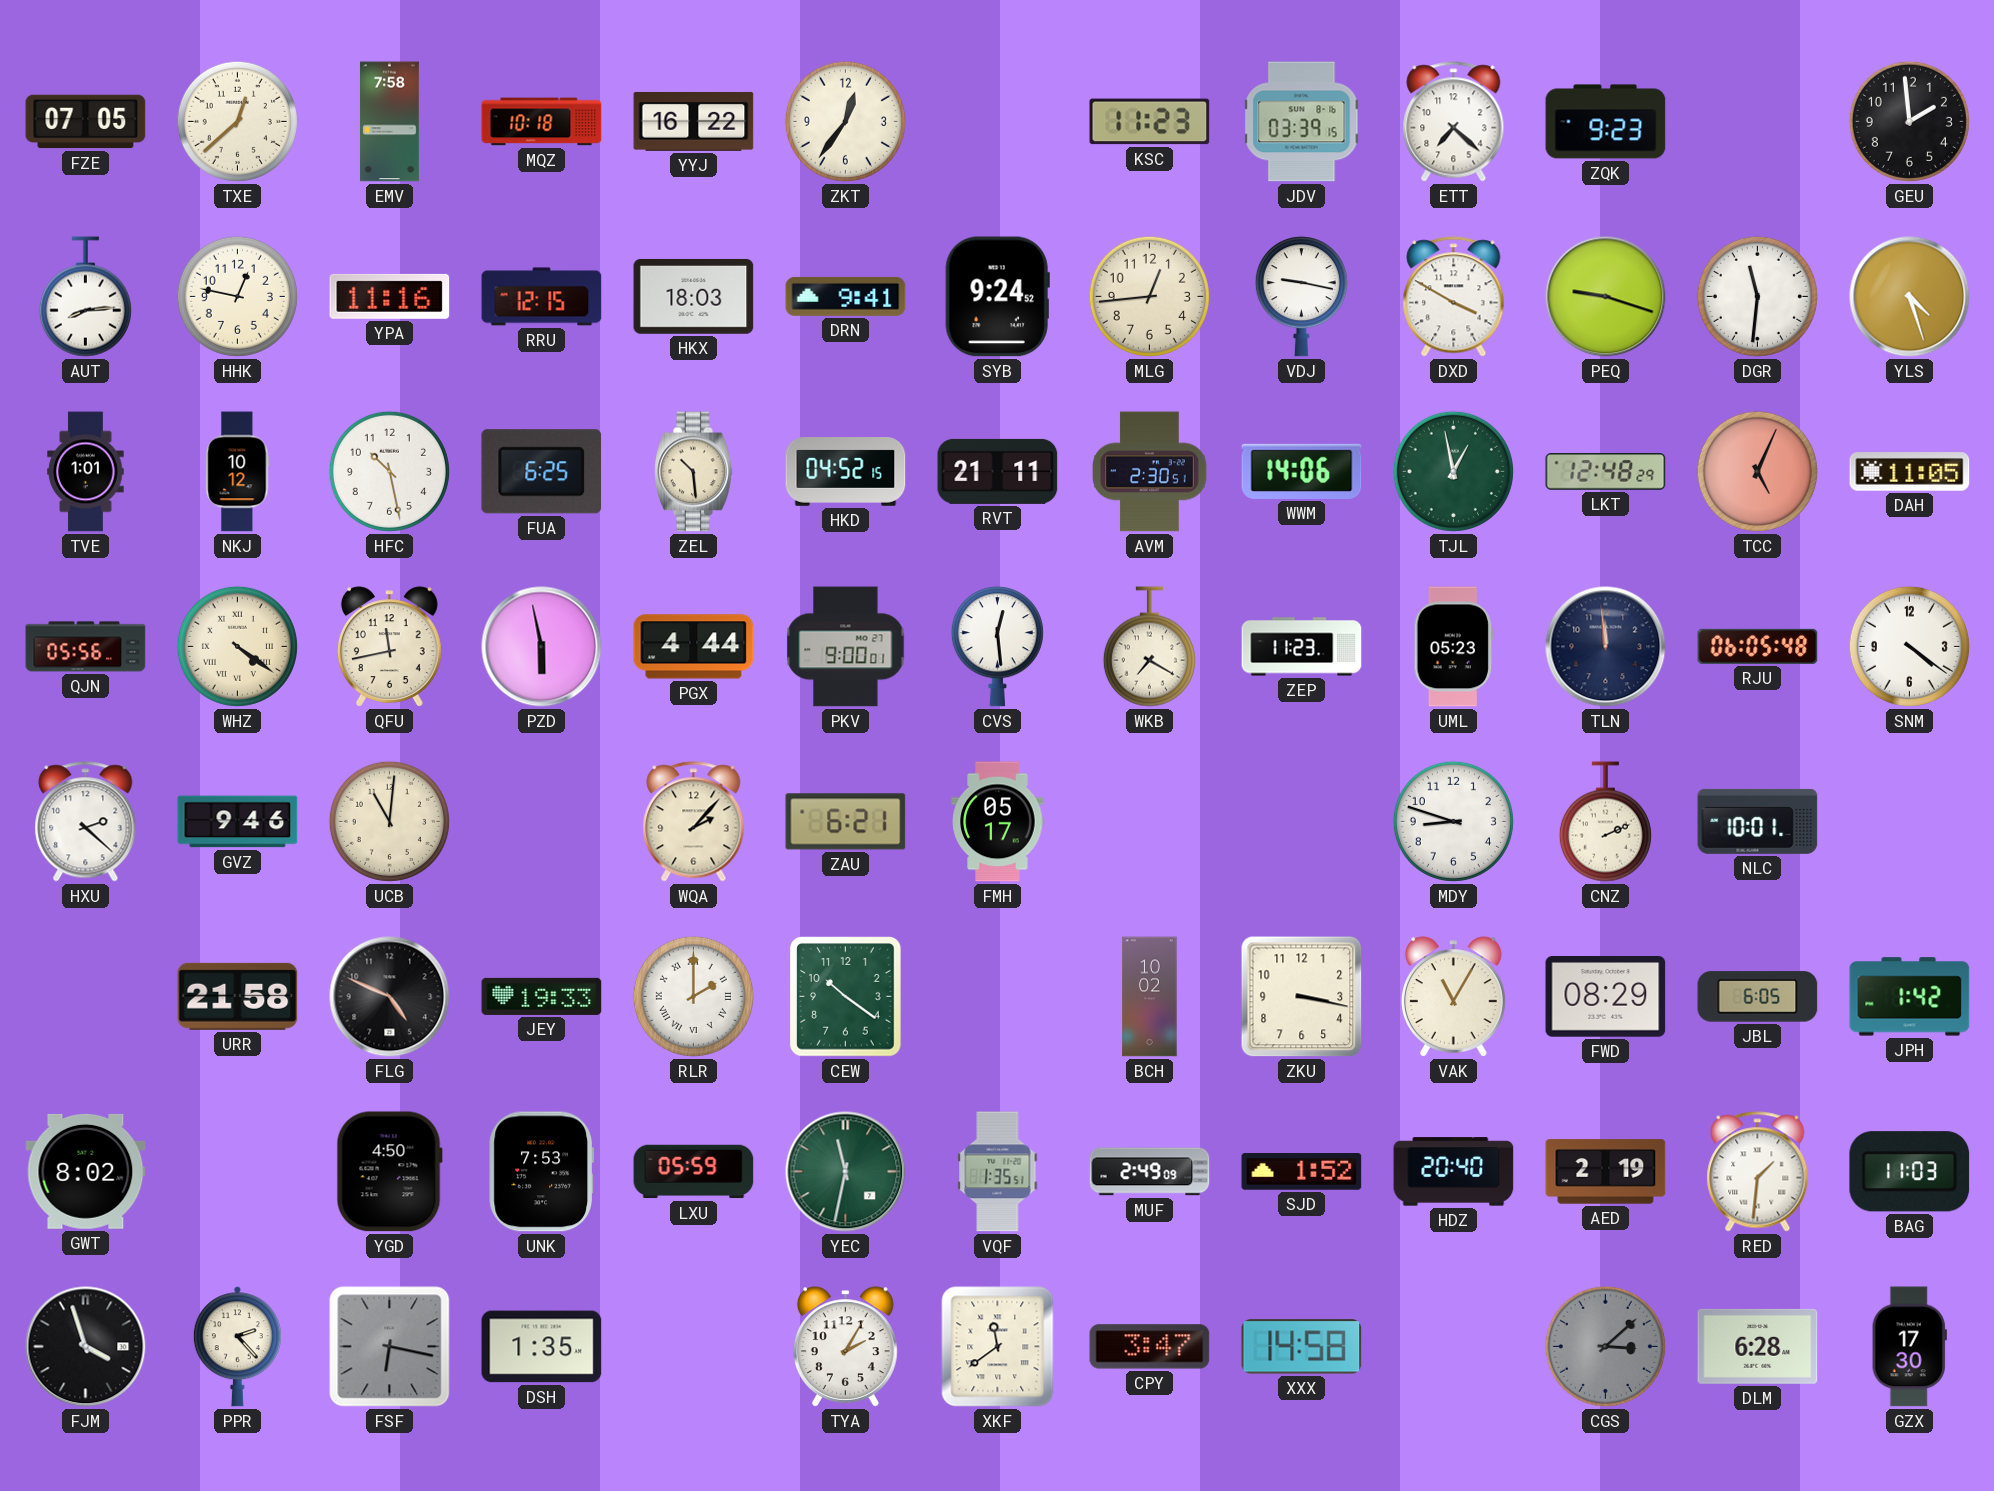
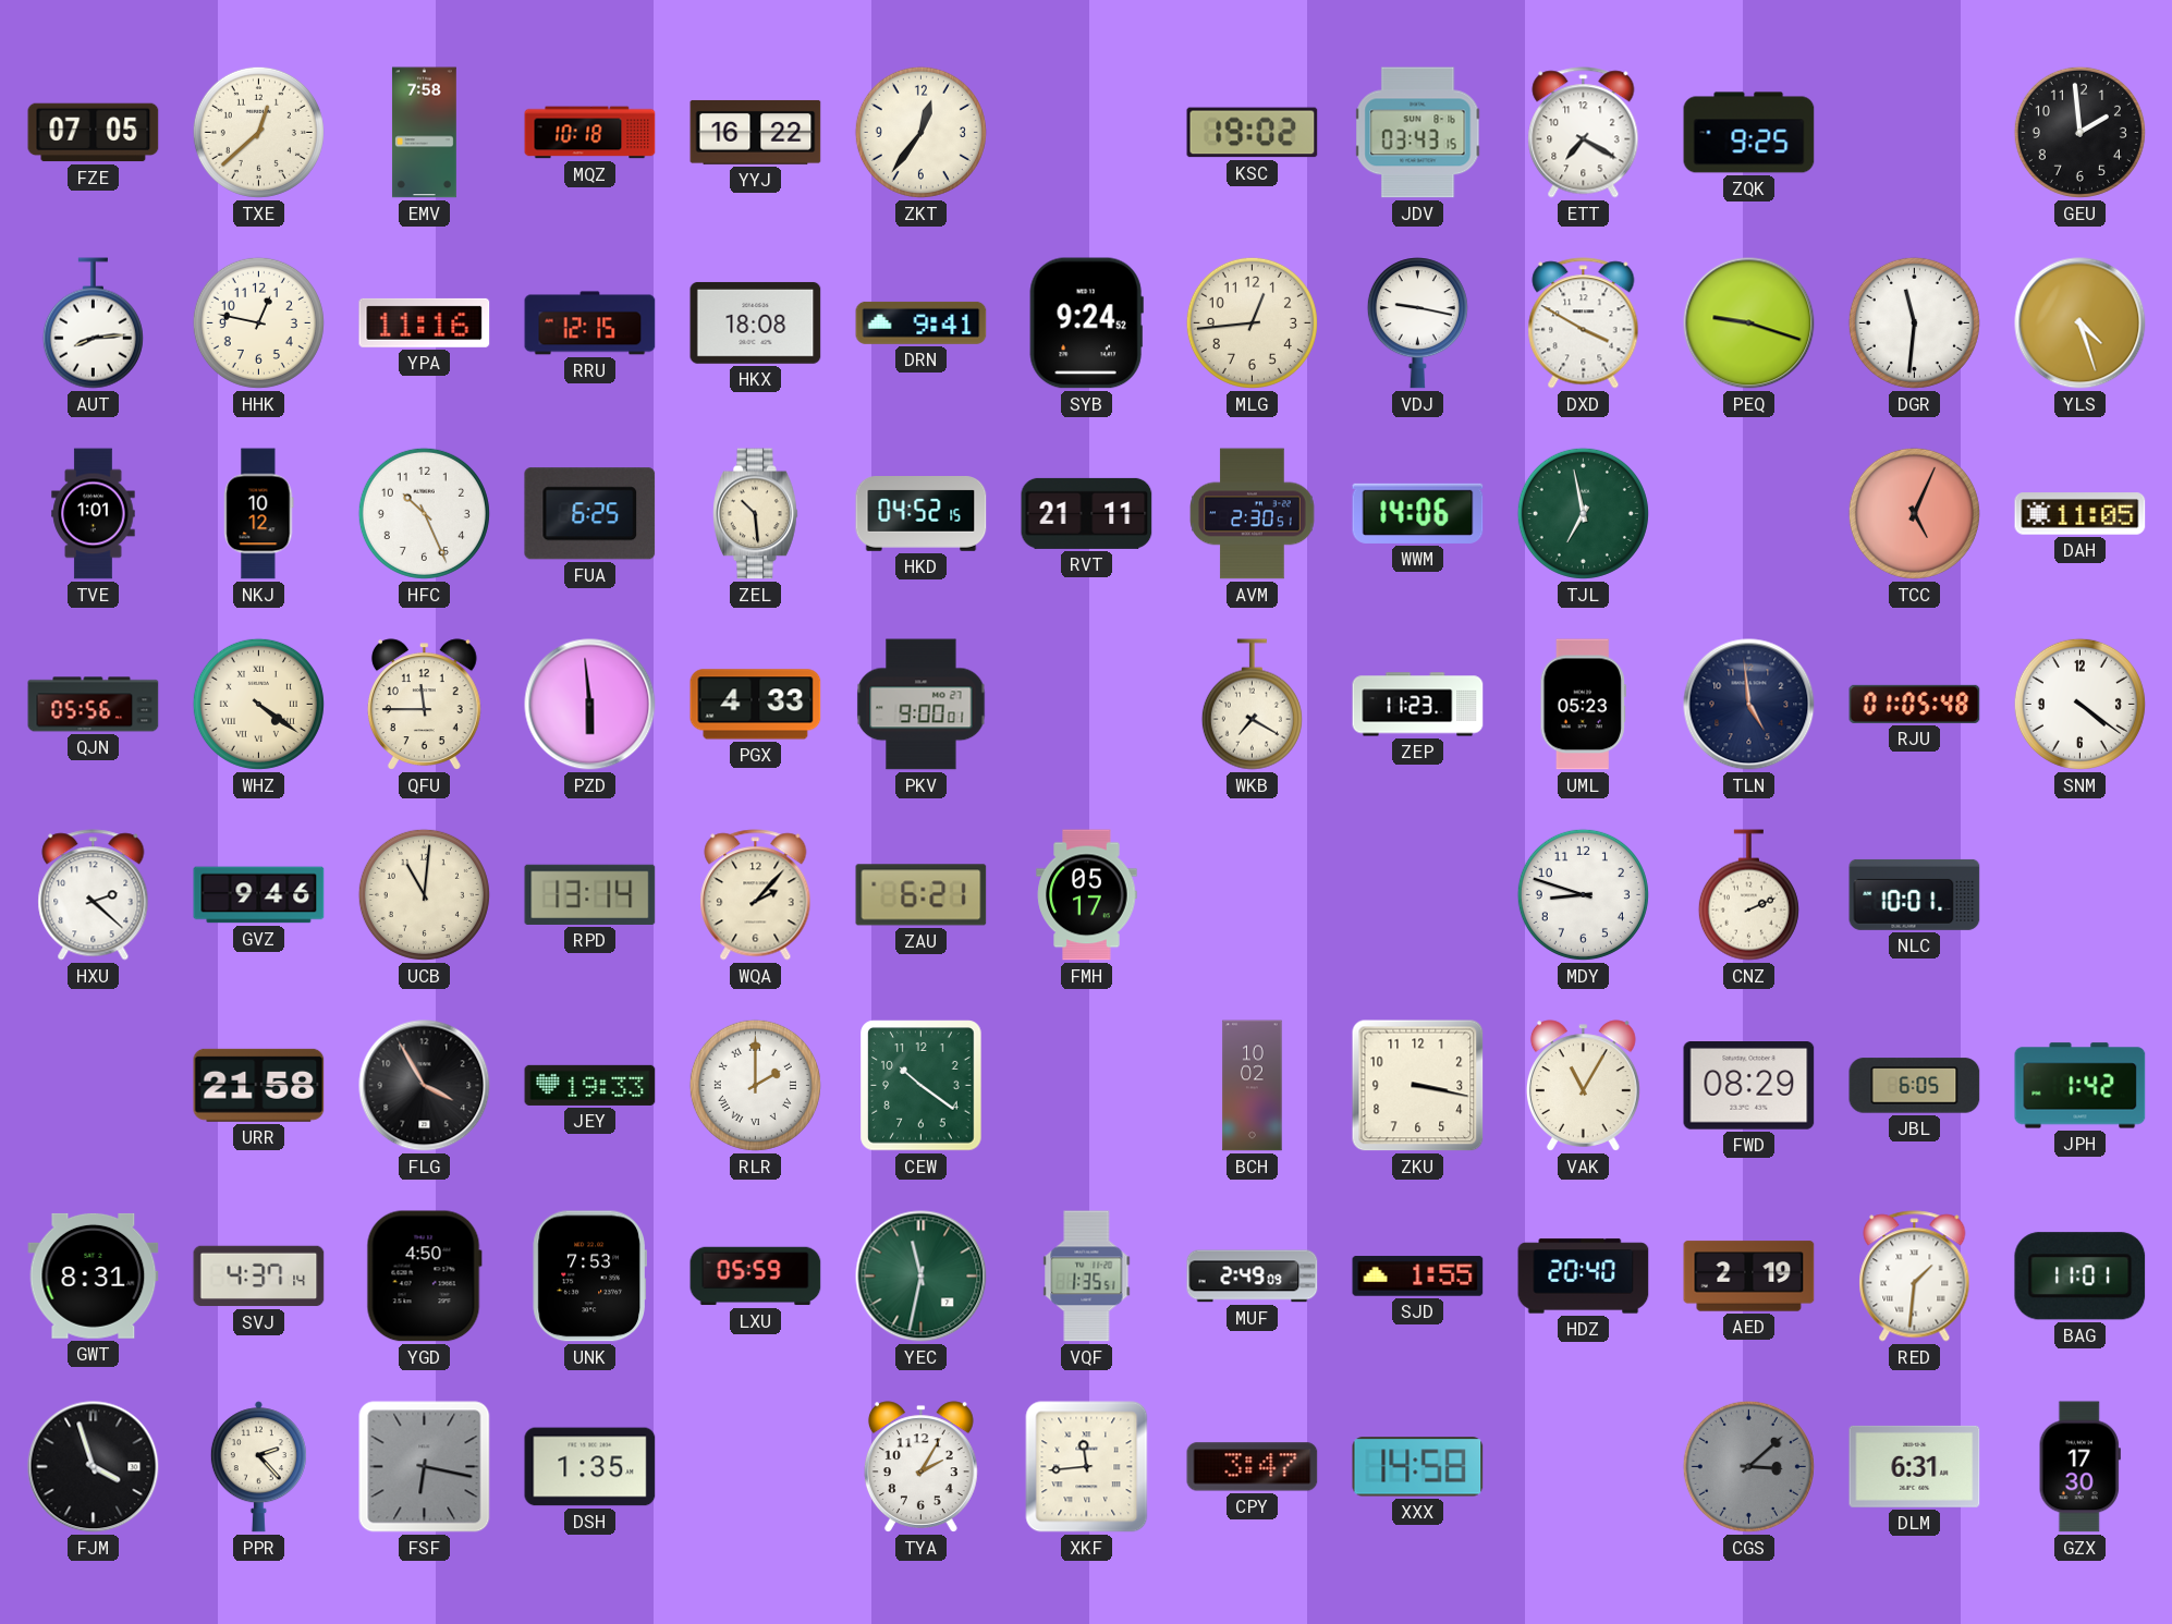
KSC: 11:23 -> 19:02
JDV: 03:39 -> 03:43
ETT: 7:22 -> 7:20
ZQK: 9:23 -> 9:25
HKX: 18:03 -> 18:08
HFC: 10:28 -> 10:26
TJL: 12:58 -> 6:58
LKT: 12:48 -> none
QFU: 11:43 -> 11:45
PZD: 5:58 -> 5:59
PGX: 4:44 -> 4:33
CVS: 12:29 -> none
TLN: 11:59 -> 4:59
RJU: 06:05 -> 01:05
RPD: none -> 13:14
FLG: 4:49 -> 3:55
GWT: 8:02 -> 8:31
SVJ: none -> 4:37
SJD: 1:52 -> 1:55
BAG: 11:03 -> 11:01
XKF: 11:39 -> 11:44
DLM: 6:28 -> 6:31
